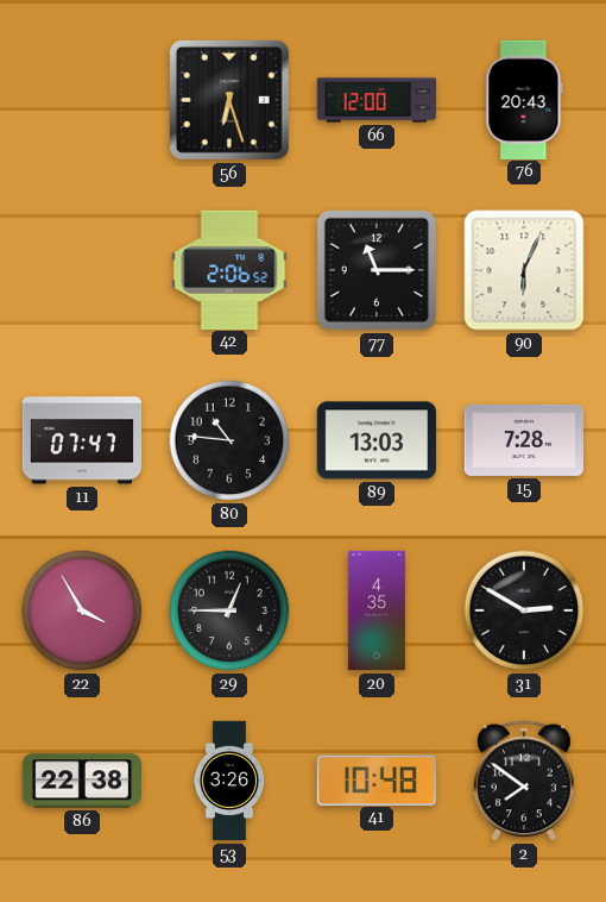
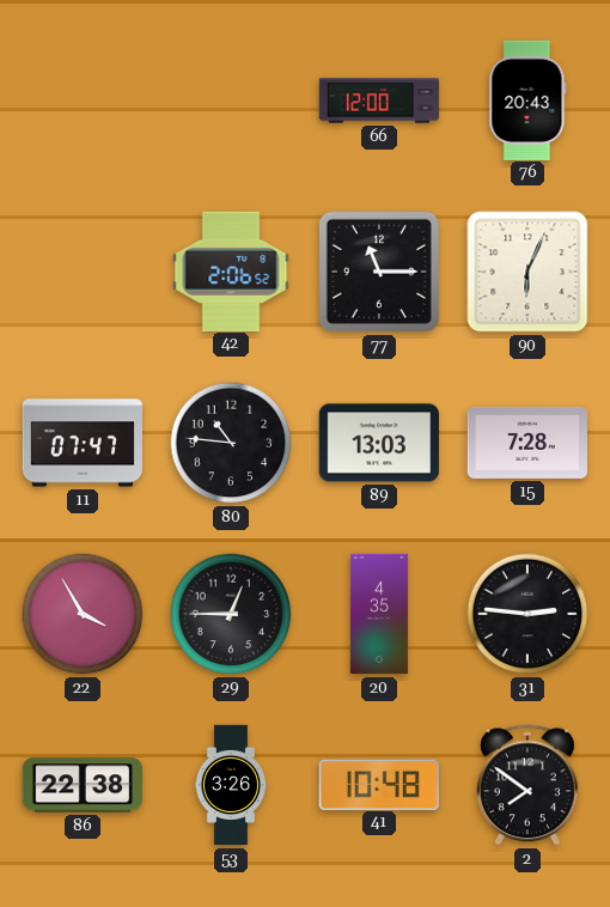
56: 6:27 -> none
31: 2:50 -> 2:46
